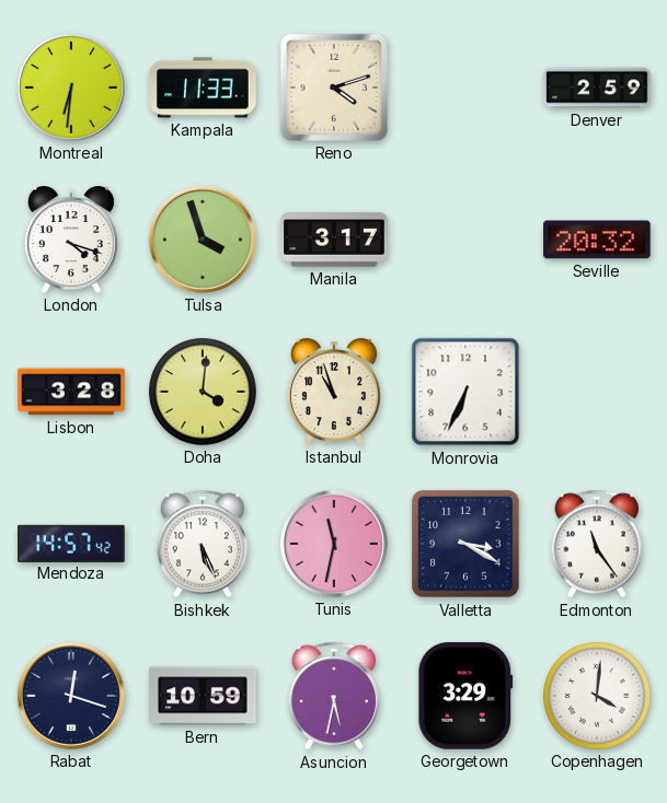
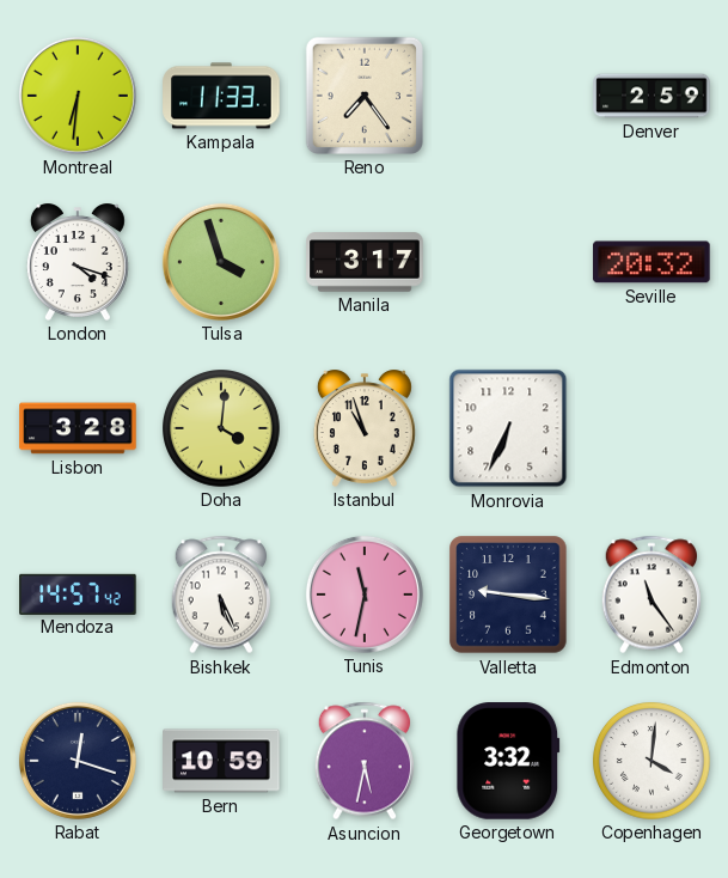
Reno: 4:12 -> 7:24
Valletta: 3:20 -> 9:16
Georgetown: 3:29 -> 3:32
